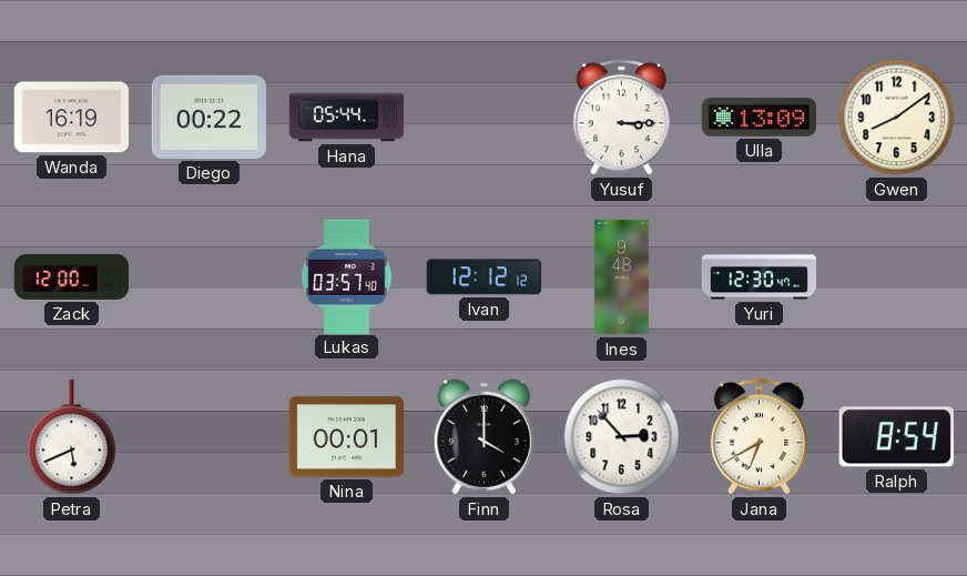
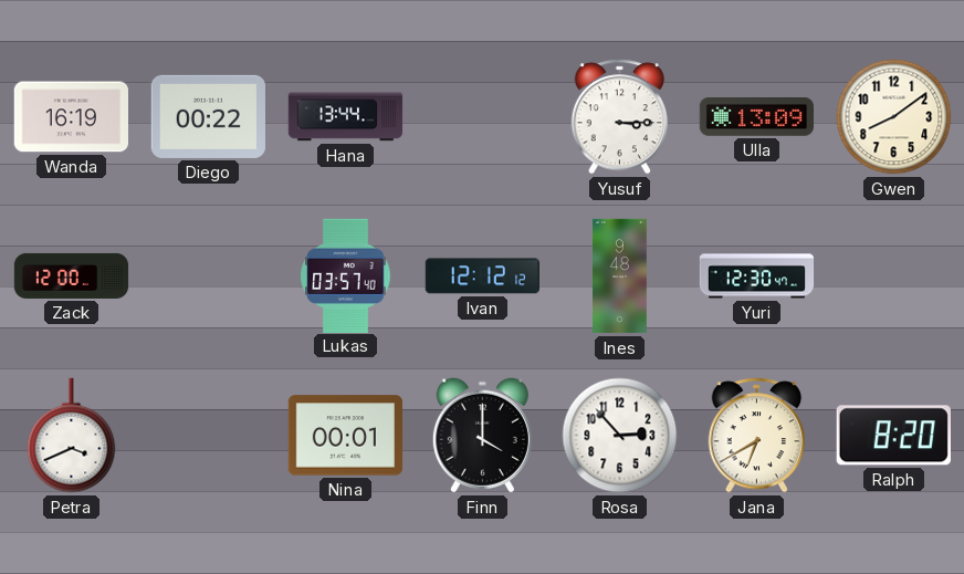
Hana: 05:44 -> 13:44
Petra: 5:41 -> 3:41
Ralph: 8:54 -> 8:20
